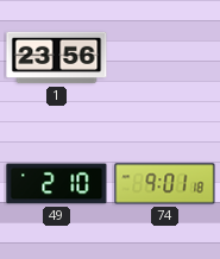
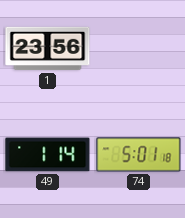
49: 2:10 -> 1:14
74: 9:01 -> 5:01
